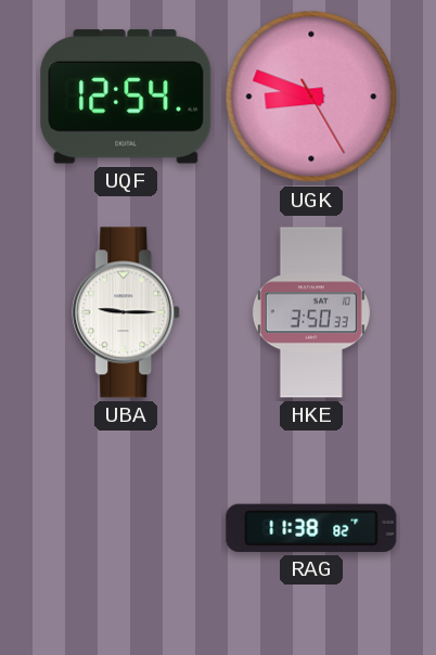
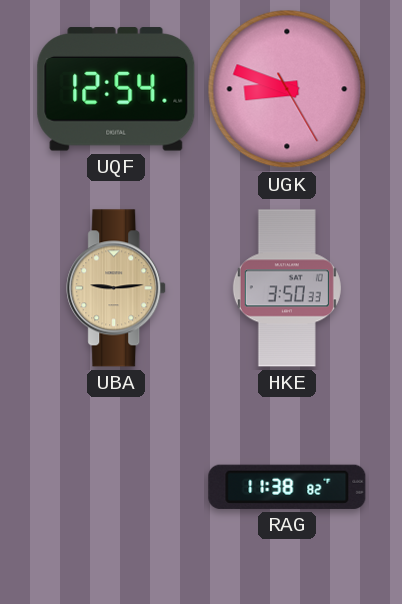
UBA: 9:15 -> 9:14
UBA dial: white -> champagne
